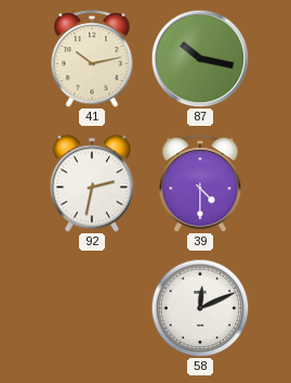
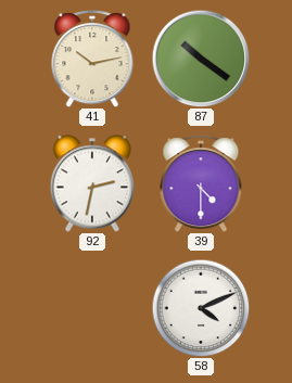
87: 10:17 -> 10:21
58: 12:11 -> 4:11
